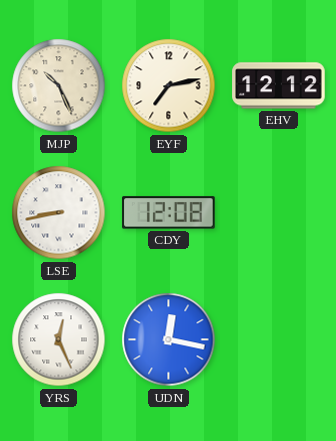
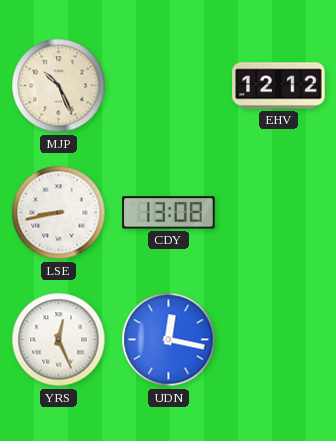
EYF: 7:13 -> none
CDY: 12:08 -> 13:08
